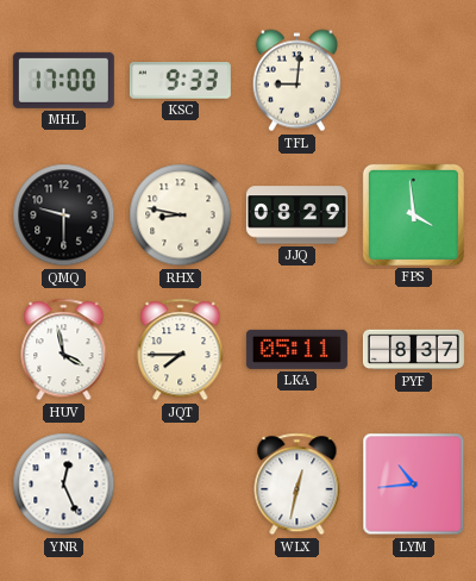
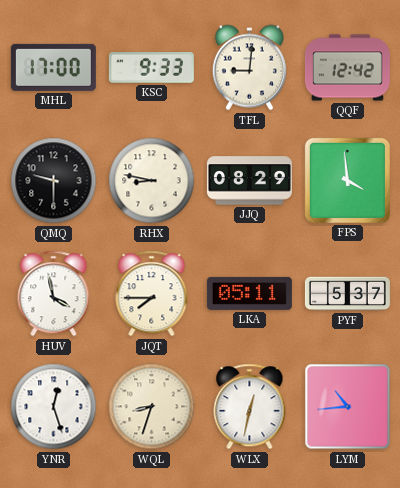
QQF: none -> 12:42
PYF: 8:37 -> 5:37
YNR: 12:26 -> 12:27
WQL: none -> 8:33
